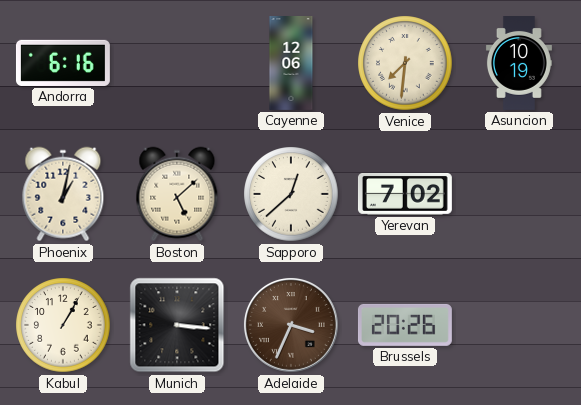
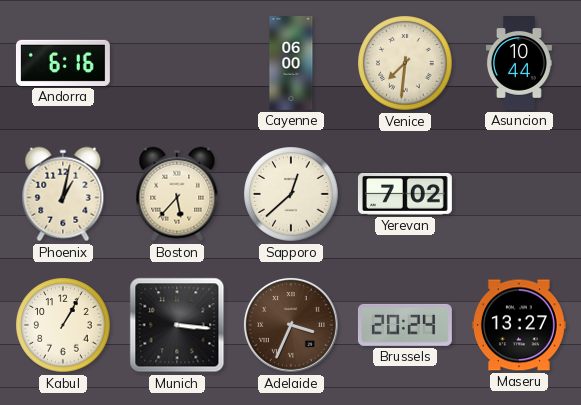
Cayenne: 12:06 -> 06:00
Asuncion: 10:19 -> 10:44
Boston: 5:08 -> 5:37
Brussels: 20:26 -> 20:24
Maseru: none -> 13:27
